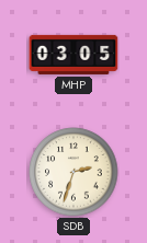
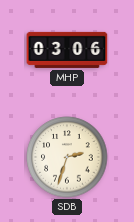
MHP: 03:05 -> 03:06
